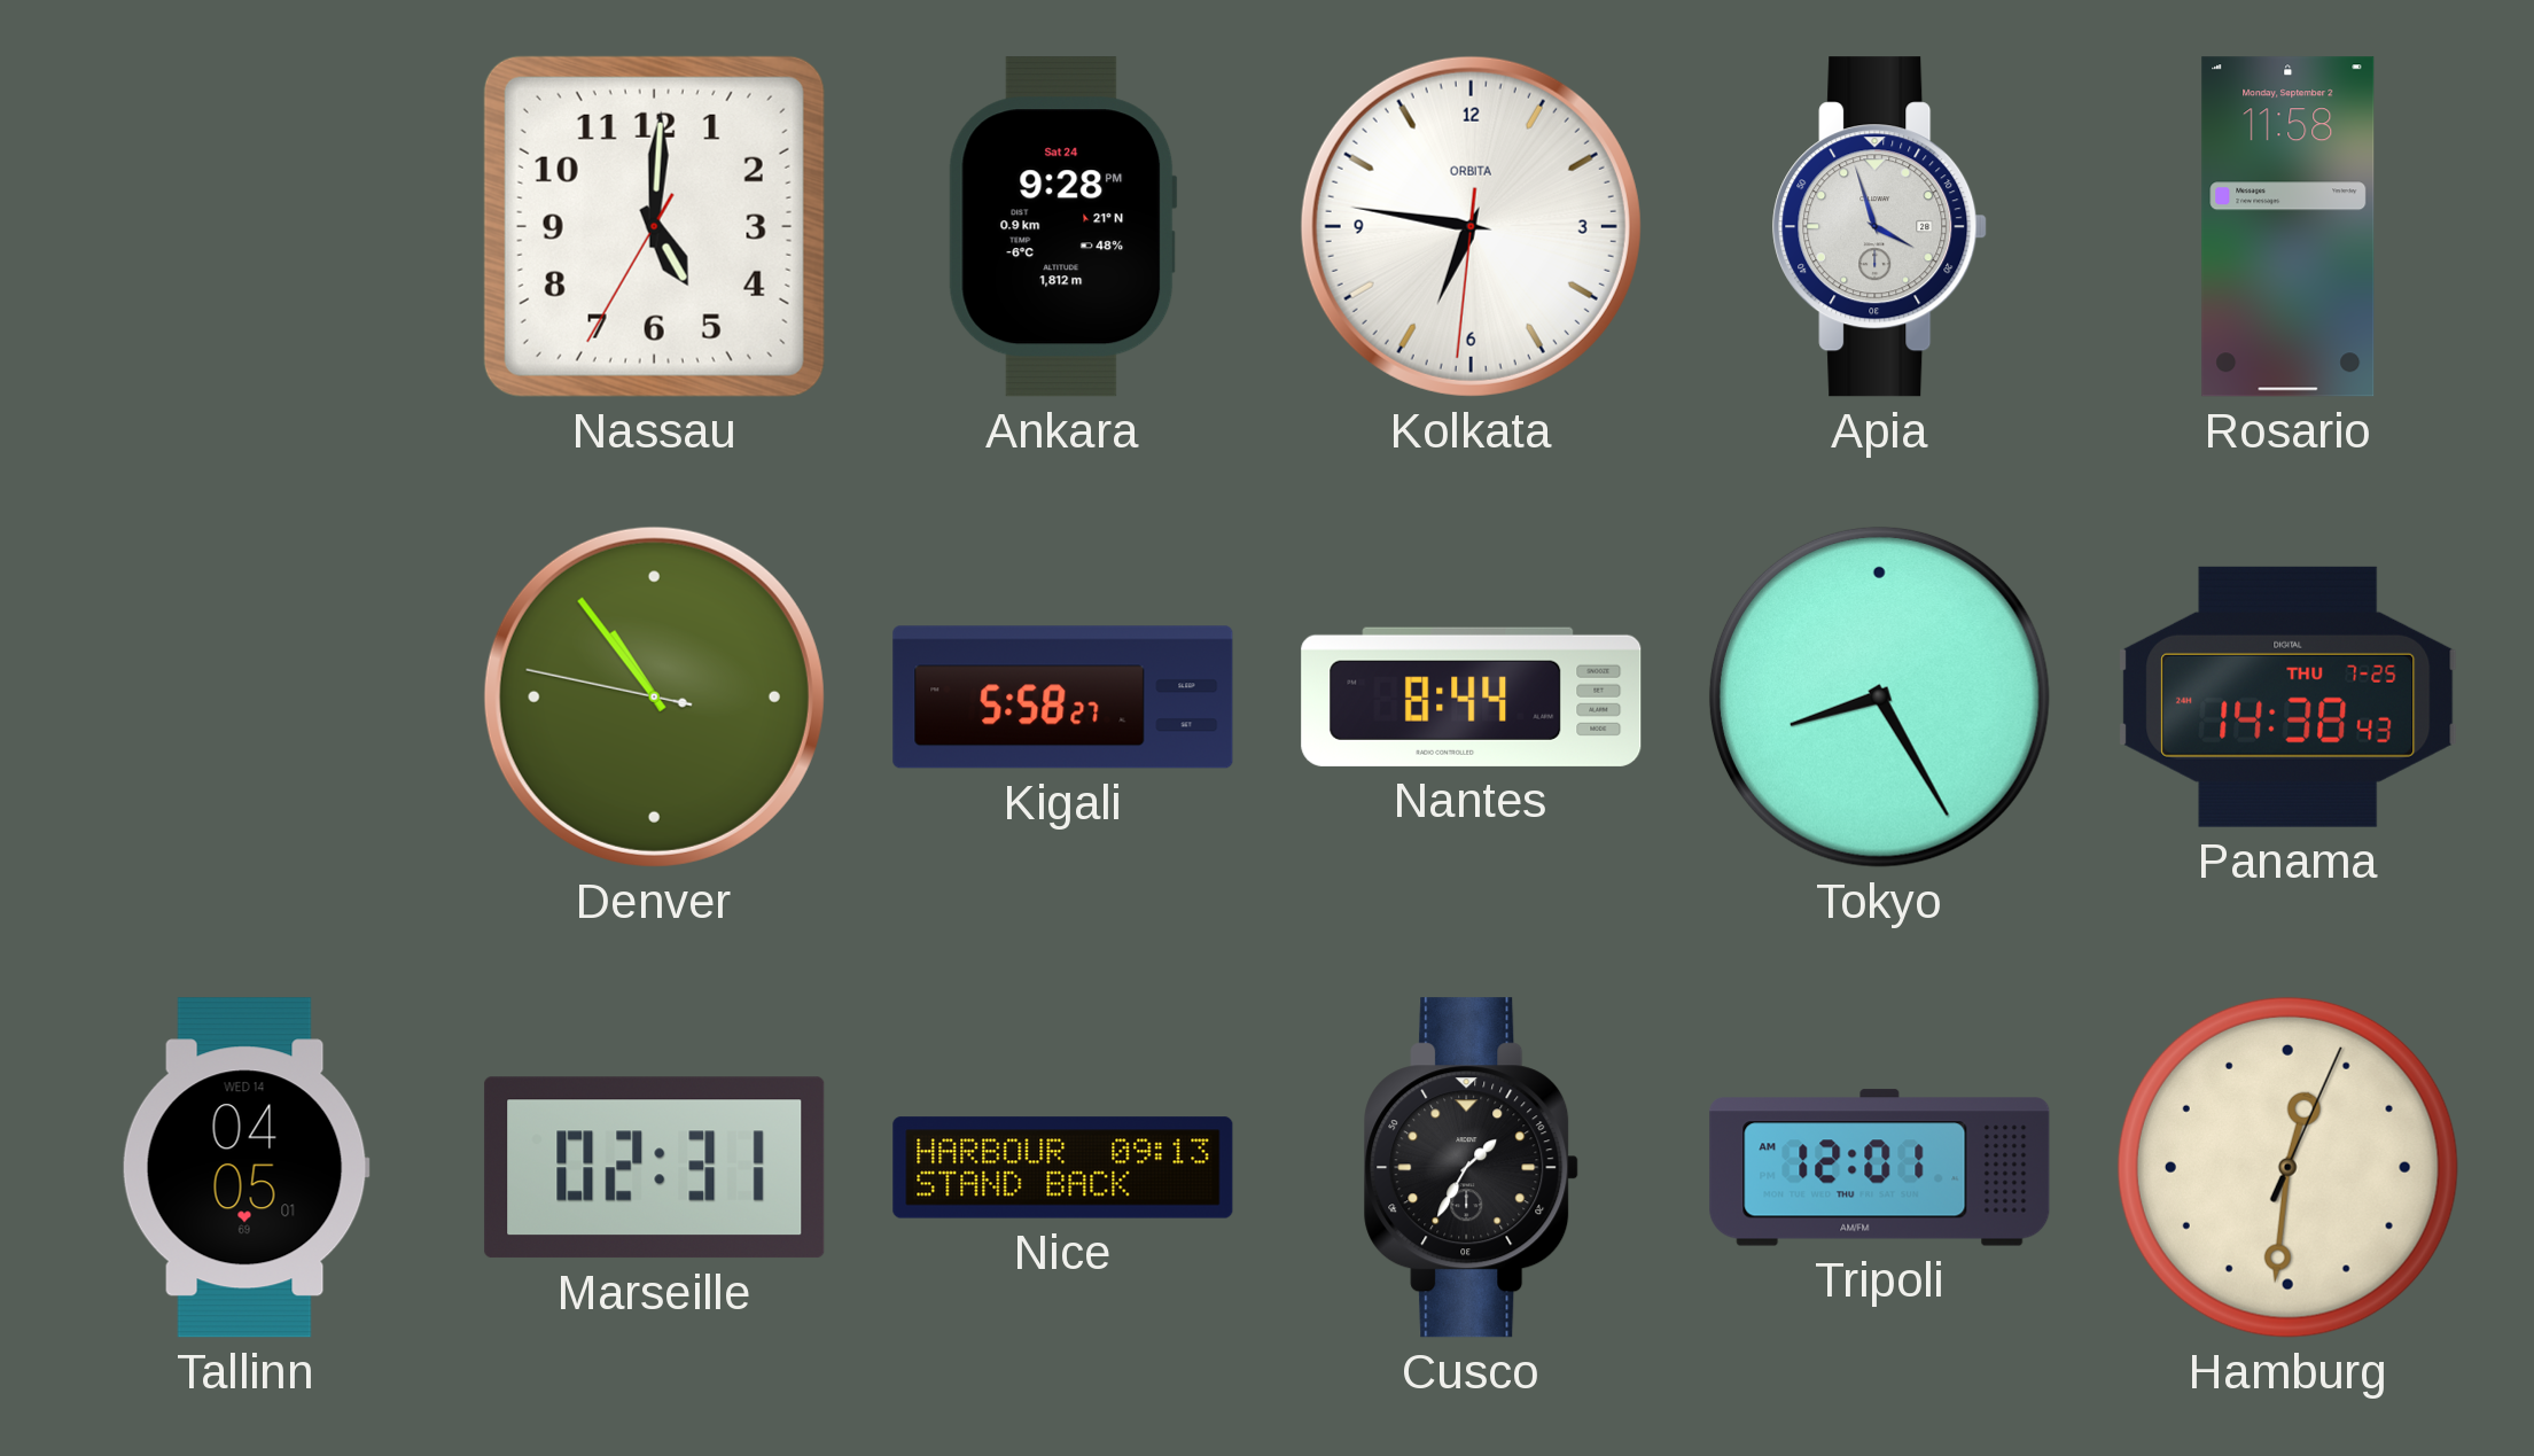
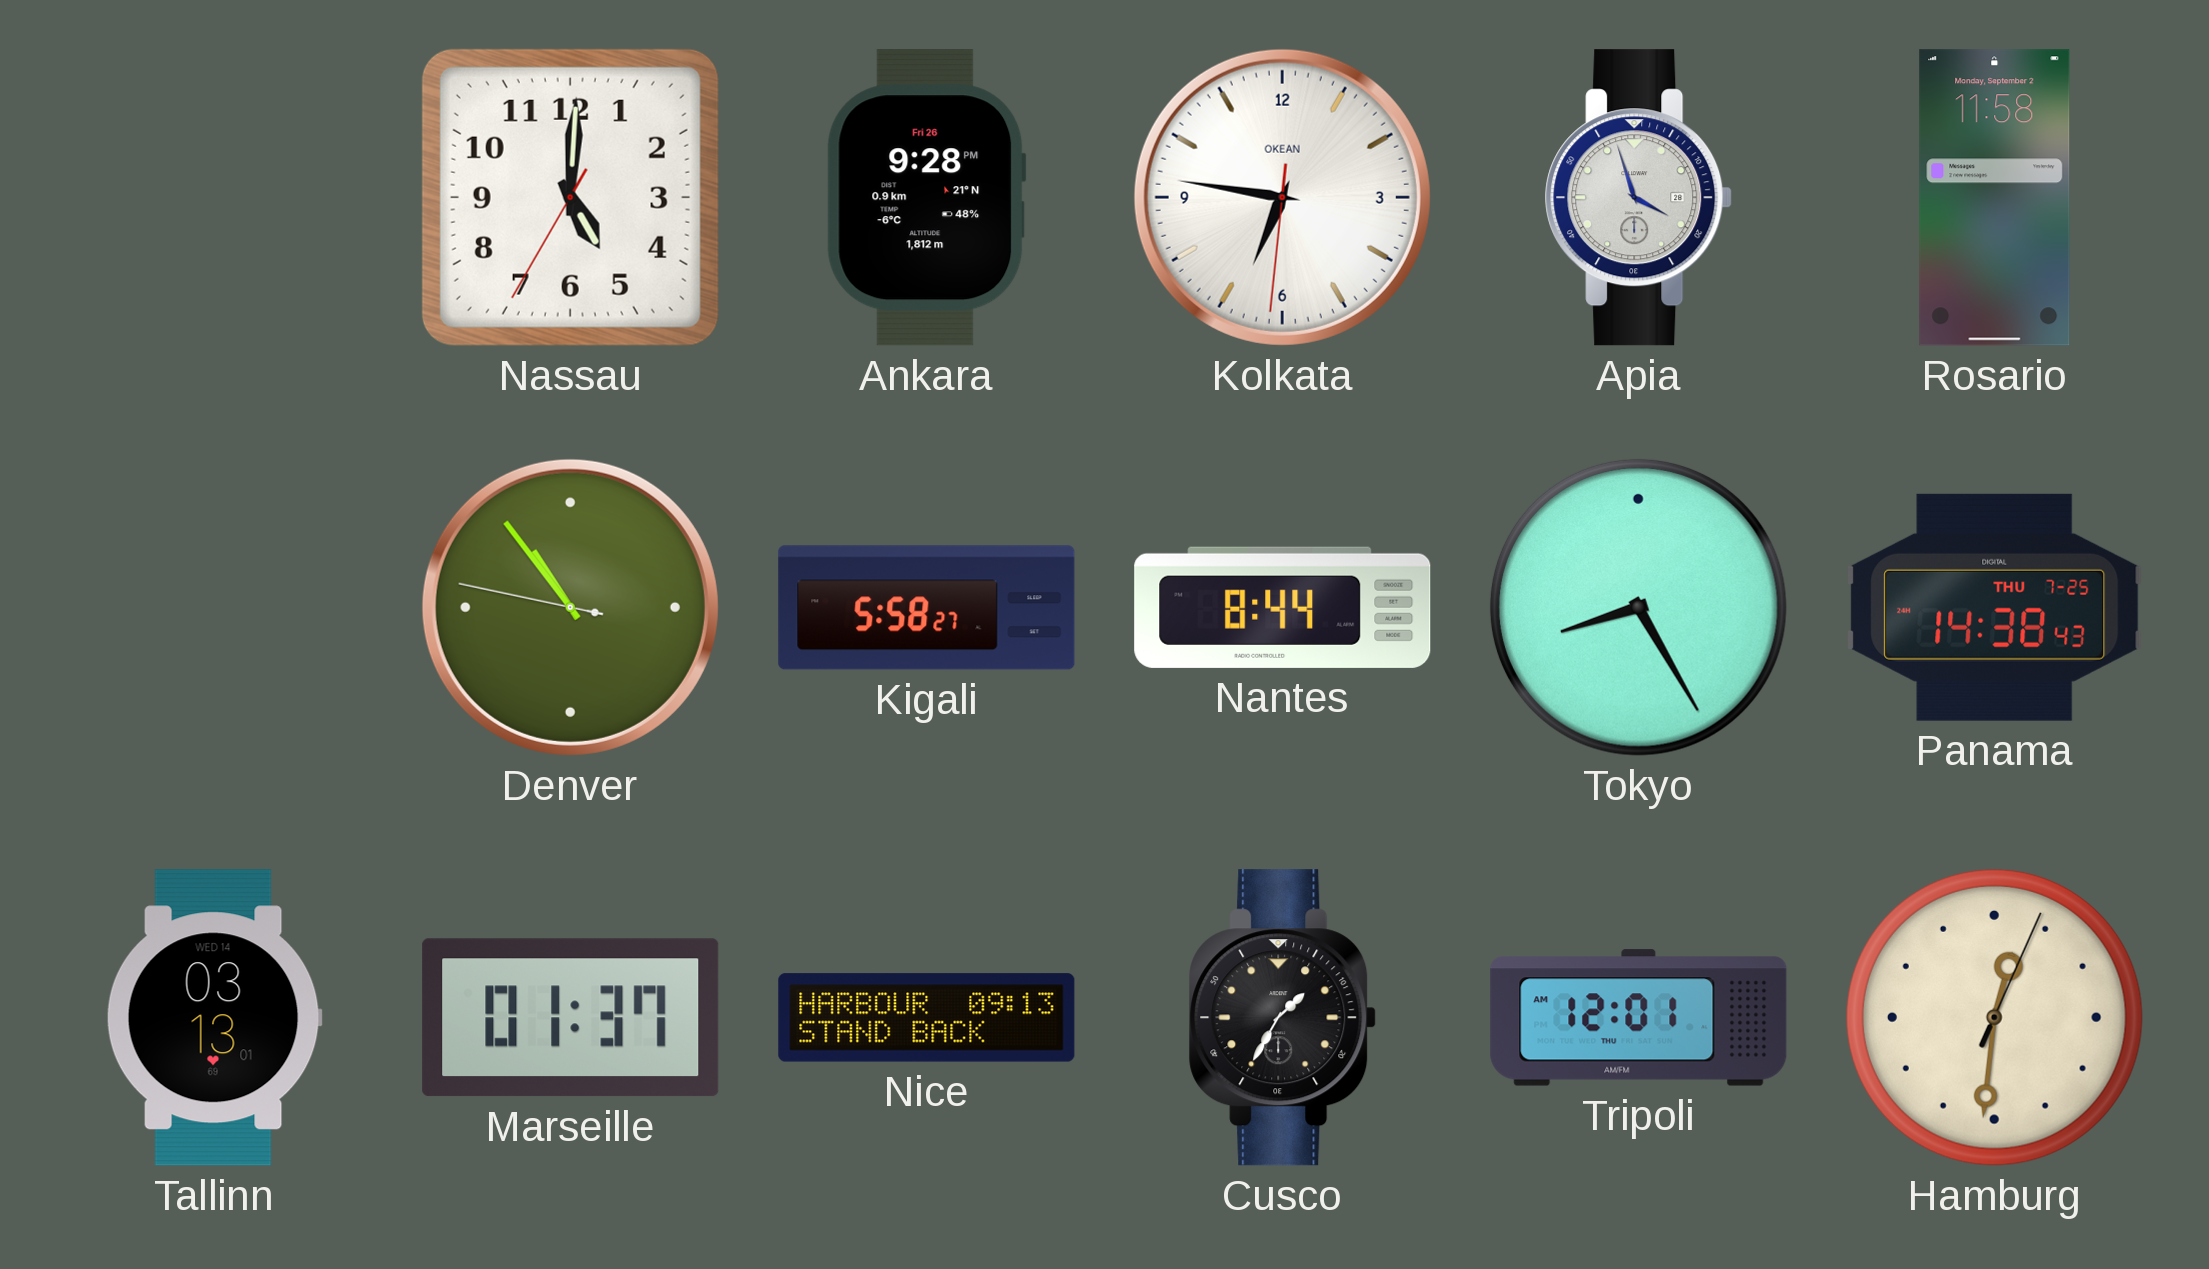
Ankara date: Sat 24 -> Fri 26
Kolkata brand: ORBITA -> OKEAN
Tallinn: 04:05 -> 03:13
Marseille: 02:31 -> 01:37
